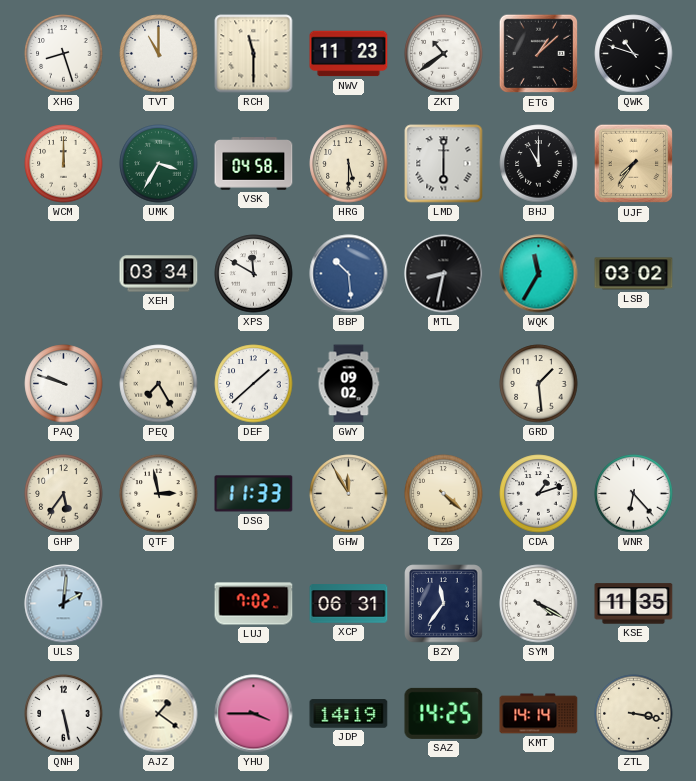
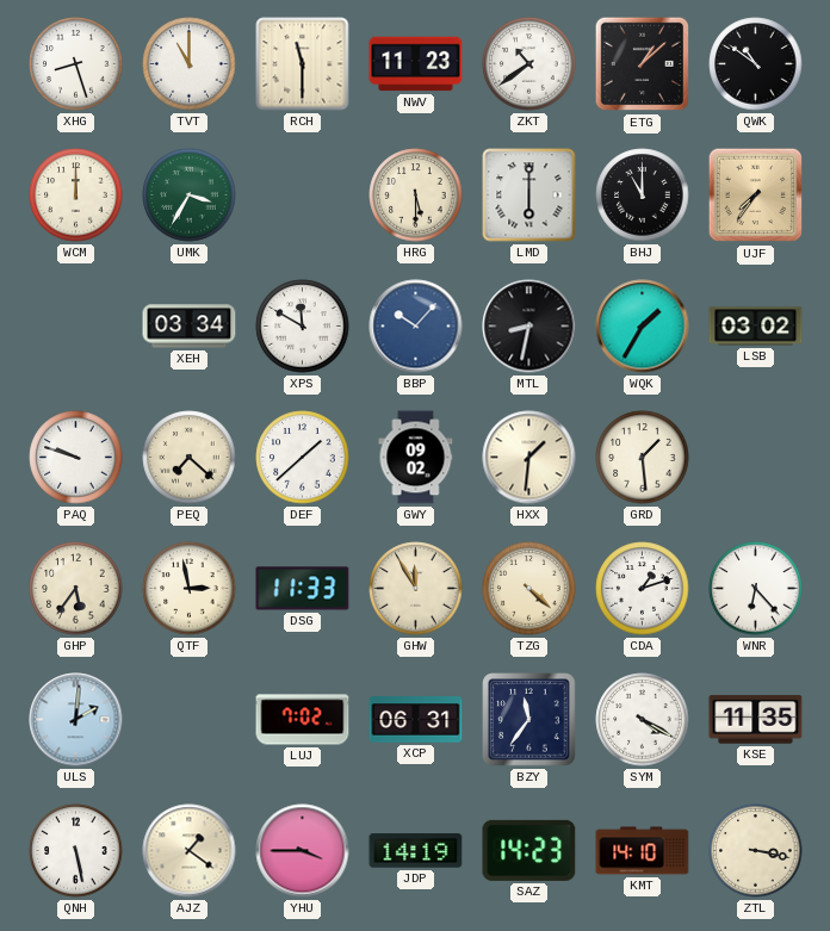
QWK: 10:48 -> 10:51
VSK: 04:58 -> none
BBP: 10:29 -> 10:07
WQK: 11:35 -> 1:35
PEQ: 7:25 -> 7:22
HXX: none -> 1:31
SAZ: 14:25 -> 14:23
KMT: 14:14 -> 14:10
